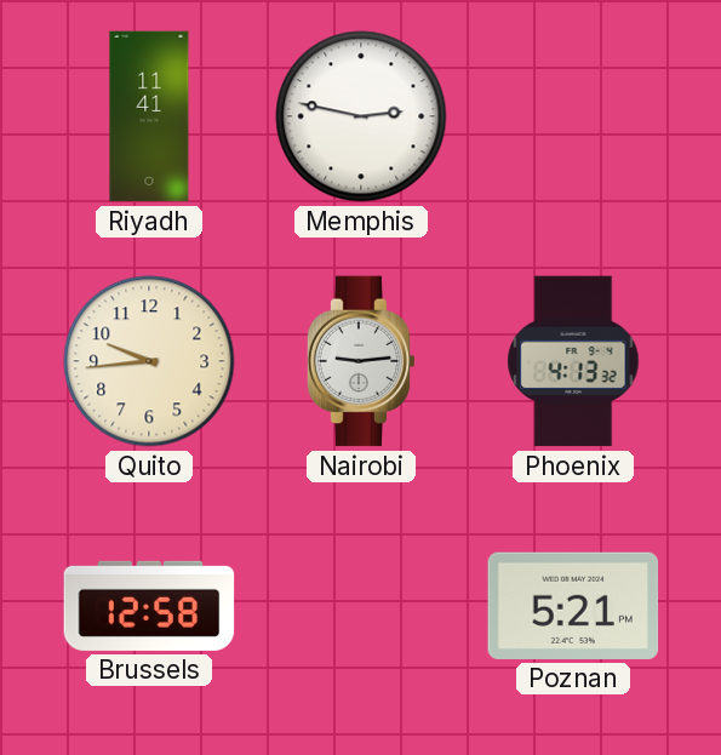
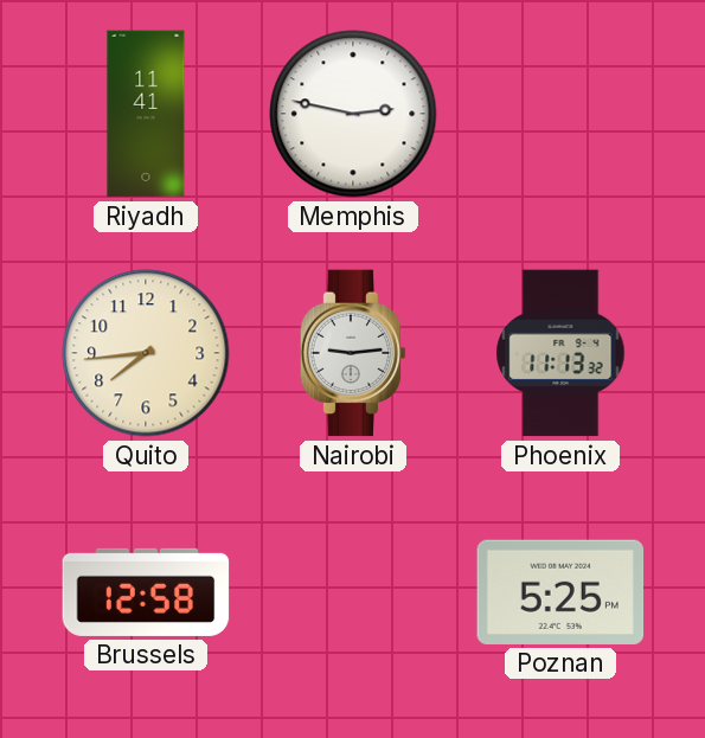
Quito: 9:44 -> 7:44
Phoenix: 4:13 -> 11:13
Poznan: 5:21 -> 5:25
